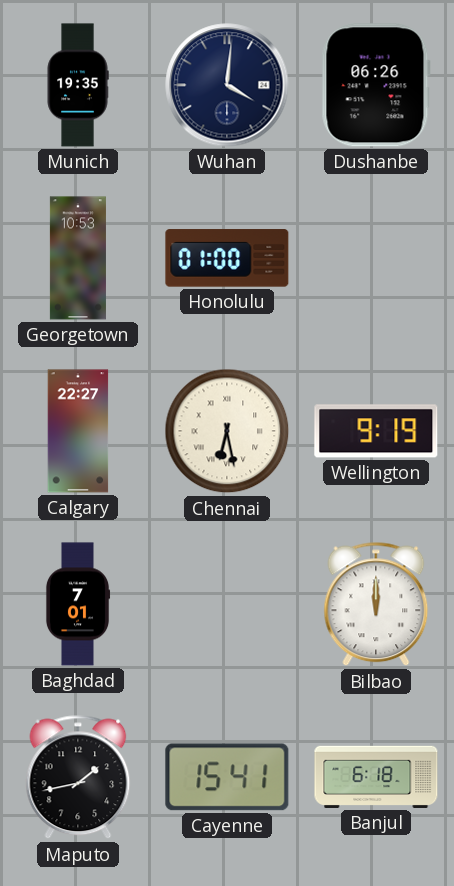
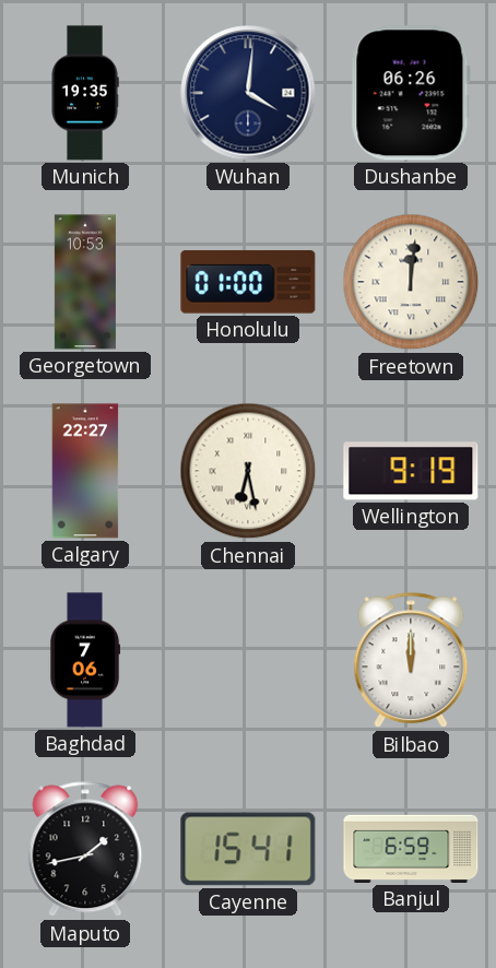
Freetown: none -> 12:01
Baghdad: 7:01 -> 7:06
Banjul: 6:18 -> 6:59
